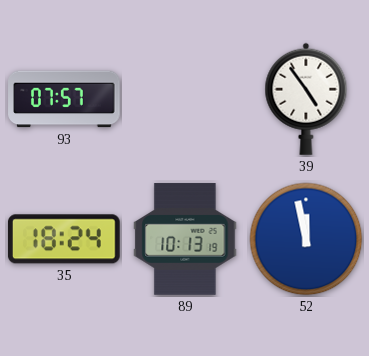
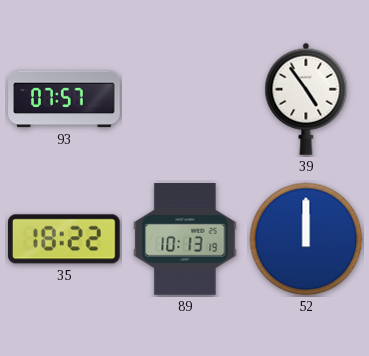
35: 18:24 -> 18:22
52: 11:58 -> 12:00
